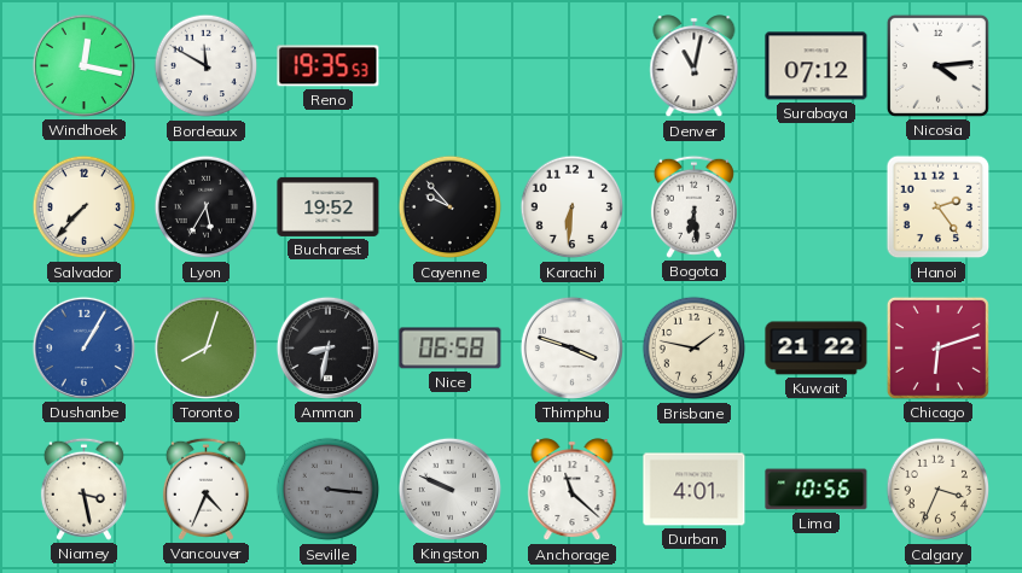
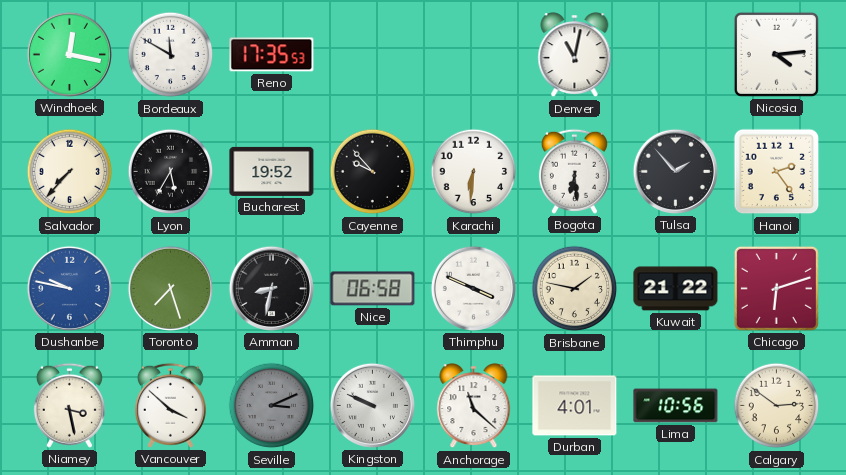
Reno: 19:35 -> 17:35
Surabaya: 07:12 -> none
Tulsa: none -> 1:53
Dushanbe: 1:05 -> 9:47
Toronto: 8:03 -> 7:27
Thimphu: 3:48 -> 3:49
Vancouver: 4:34 -> 3:52
Seville: 3:16 -> 3:11
Calgary: 3:34 -> 2:51
